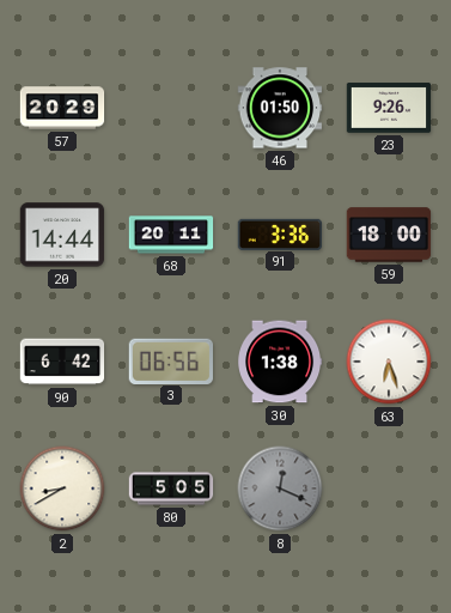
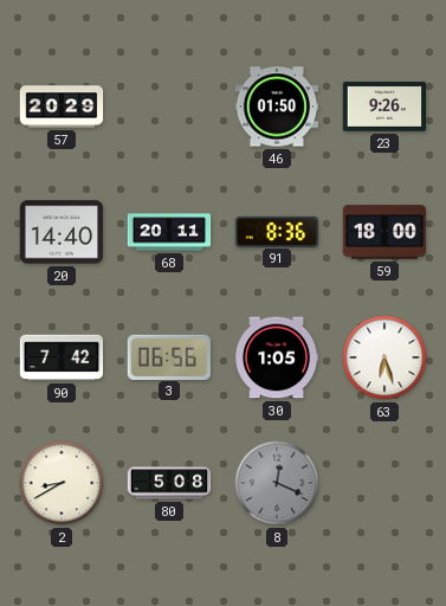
20: 14:44 -> 14:40
91: 3:36 -> 8:36
90: 6:42 -> 7:42
30: 1:38 -> 1:05
80: 5:05 -> 5:08
